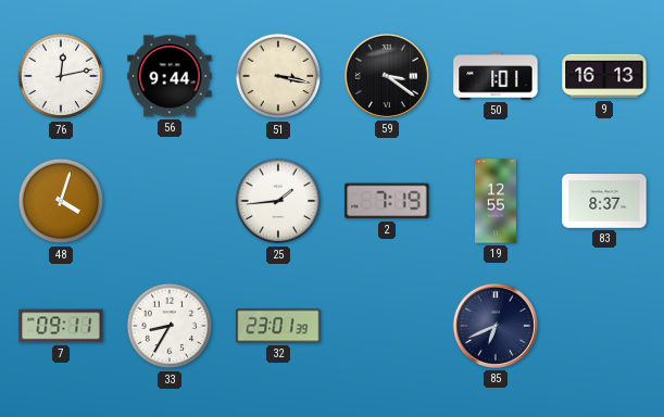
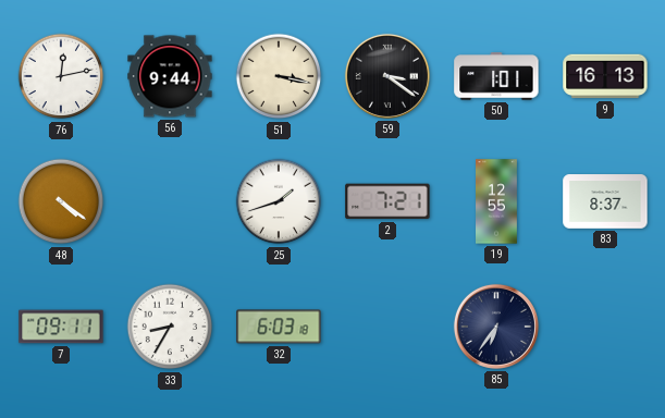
48: 4:03 -> 4:21
25: 1:44 -> 1:42
2: 7:19 -> 7:21
32: 23:01 -> 6:03
85: 6:41 -> 6:36
